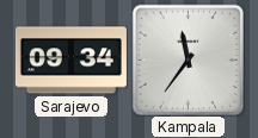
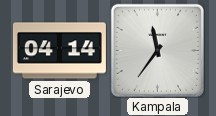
Sarajevo: 09:34 -> 04:14
